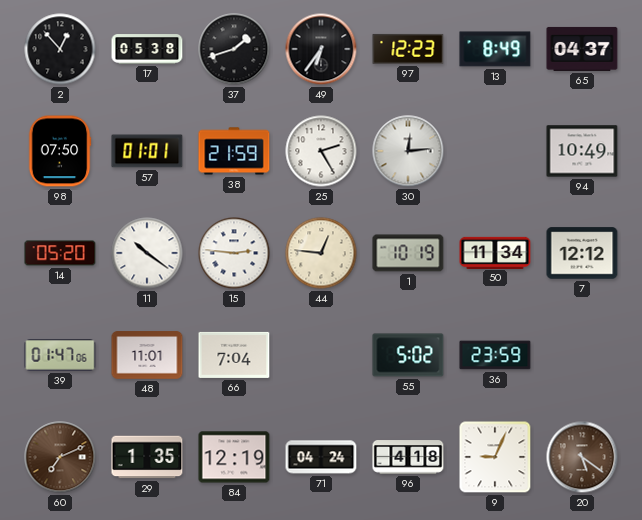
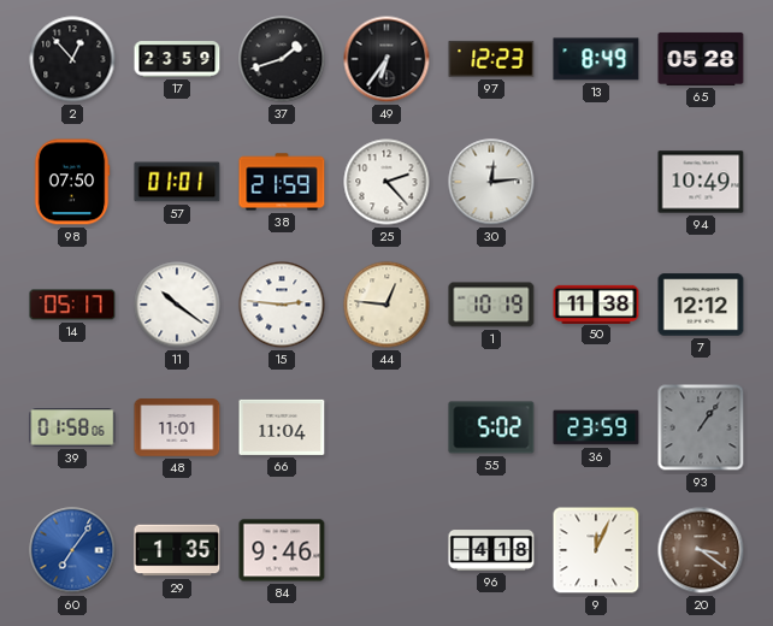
17: 05:38 -> 23:59
65: 04:37 -> 05:28
25: 2:25 -> 2:23
14: 05:20 -> 05:17
50: 11:34 -> 11:38
39: 01:47 -> 01:58
66: 7:04 -> 11:04
93: none -> 1:06
60: 7:11 -> 7:06
60 dial: brown -> blue
84: 12:19 -> 9:46
71: 04:24 -> none
9: 9:04 -> 12:04
20: 5:21 -> 3:21
